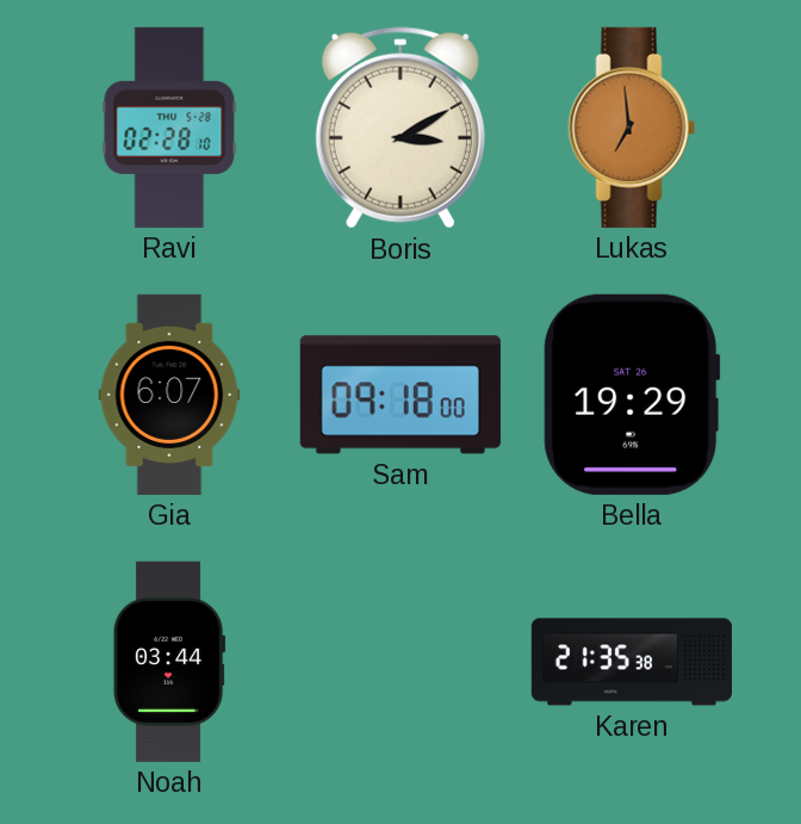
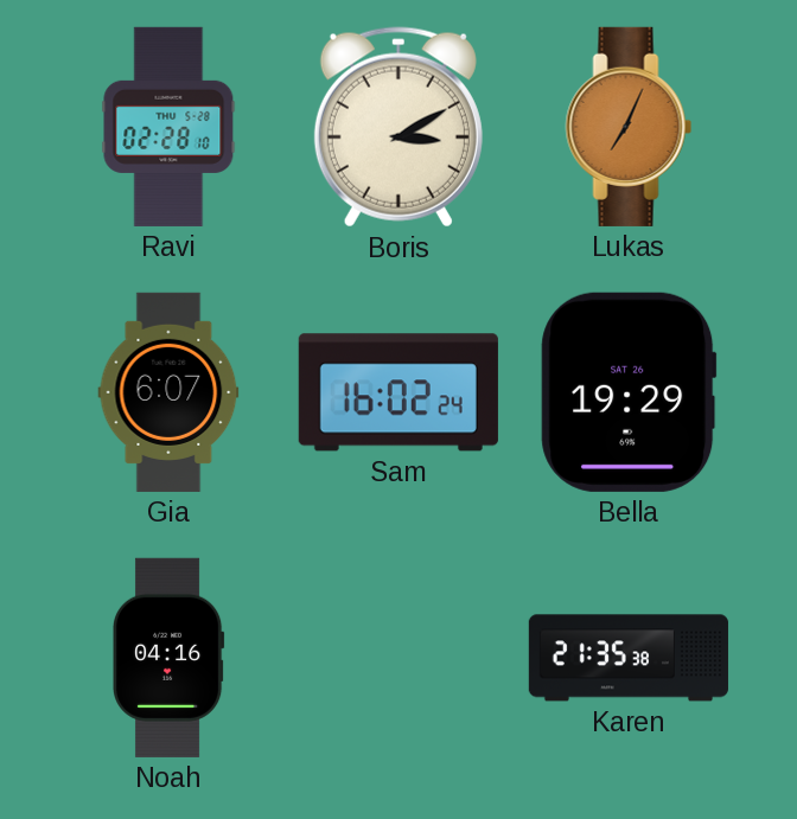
Lukas: 6:59 -> 7:04
Sam: 09:18 -> 16:02
Noah: 03:44 -> 04:16
